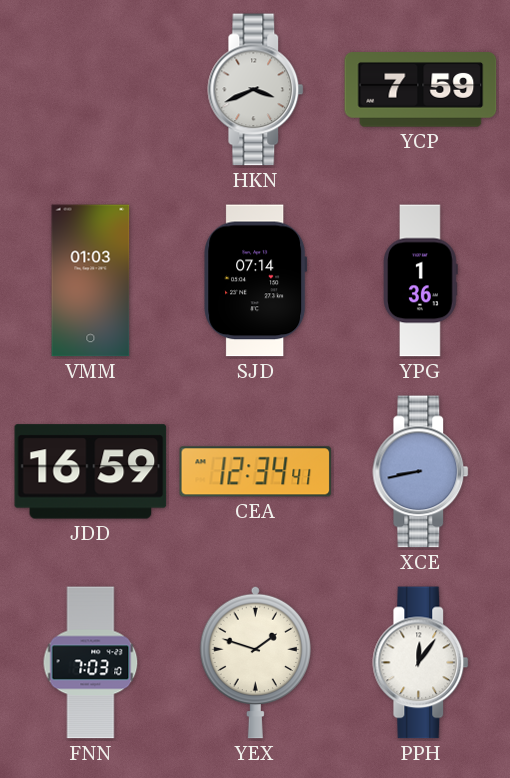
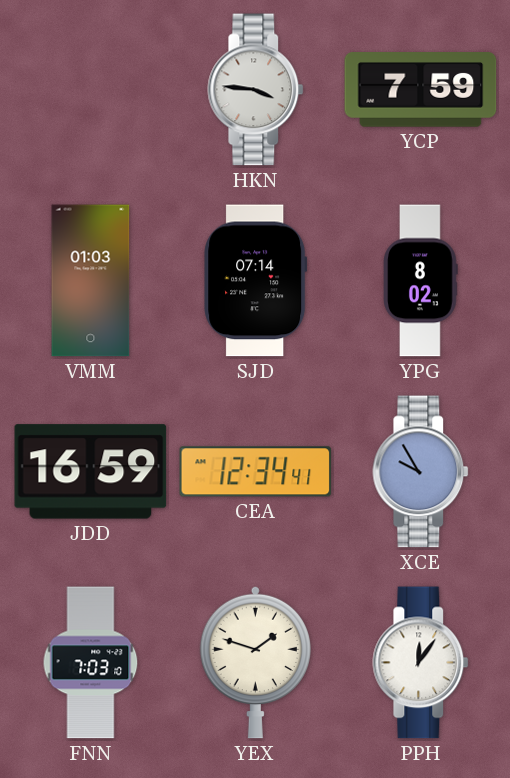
HKN: 3:41 -> 3:46
YPG: 1:36 -> 8:02
XCE: 8:43 -> 9:55
